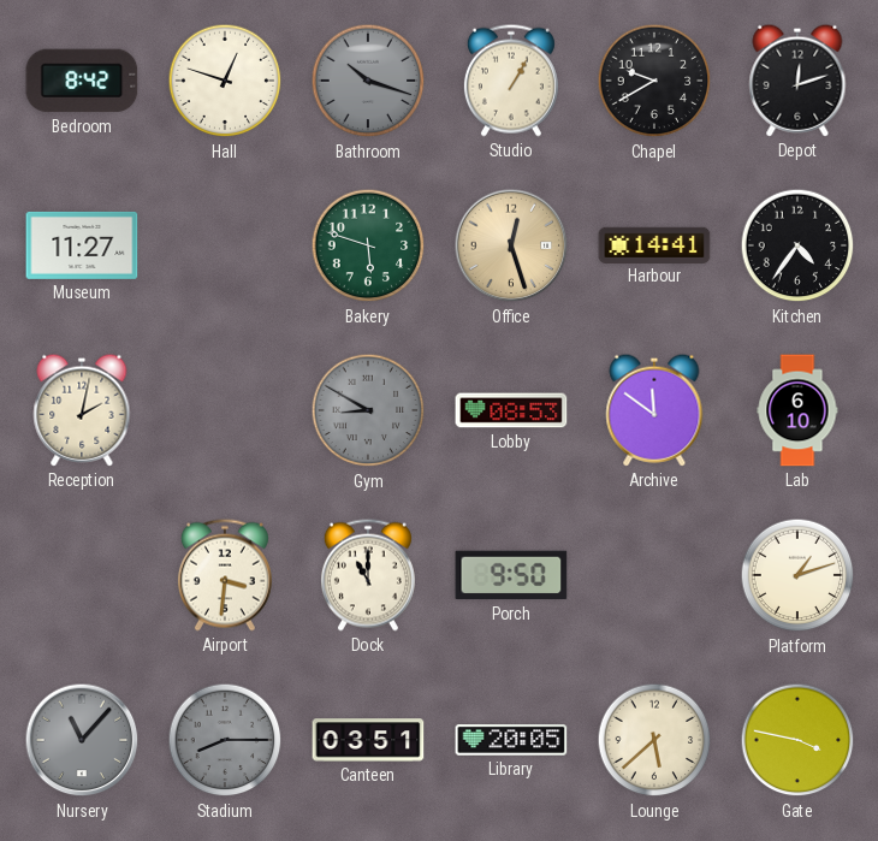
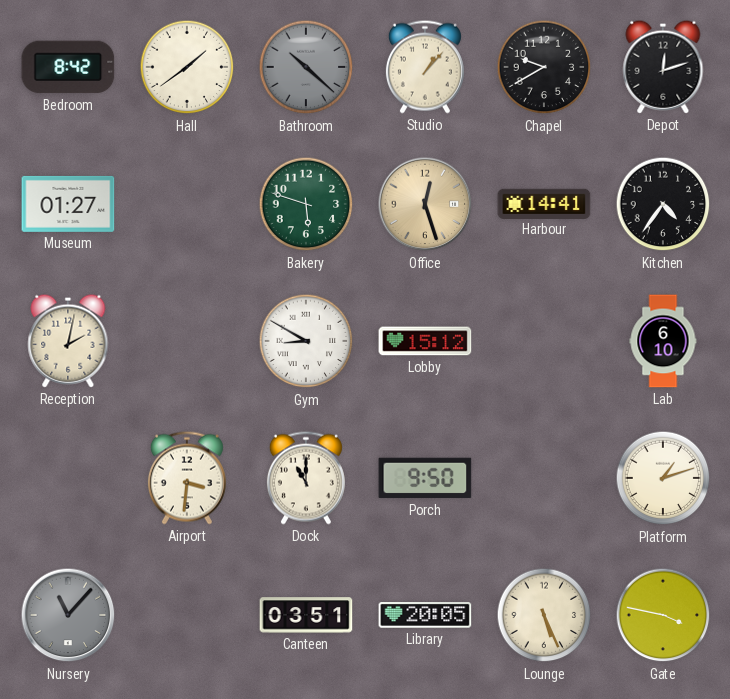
Hall: 12:48 -> 1:39
Bathroom: 10:18 -> 10:22
Studio: 1:05 -> 1:07
Museum: 11:27 -> 01:27
Gym dial: grey -> white
Lobby: 08:53 -> 15:12
Archive: 11:51 -> none
Stadium: 8:15 -> none
Lounge: 5:38 -> 5:26
